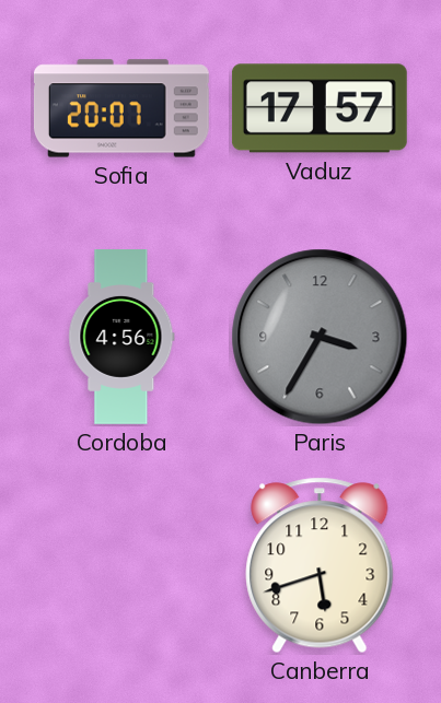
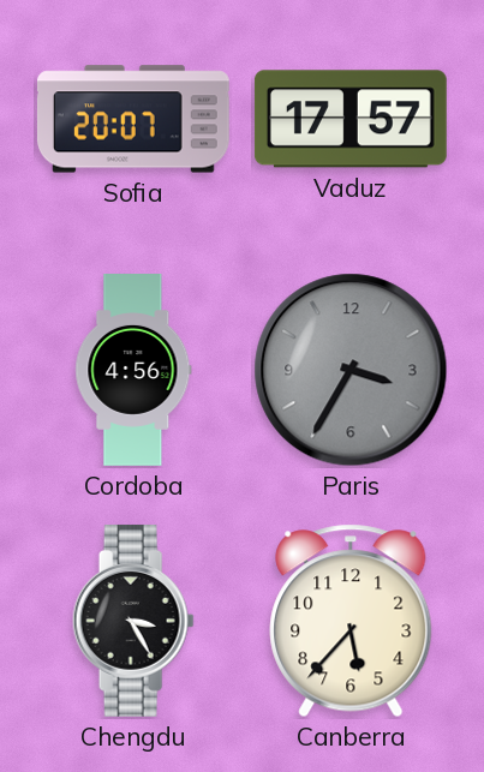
Chengdu: none -> 3:25
Canberra: 5:42 -> 5:37
